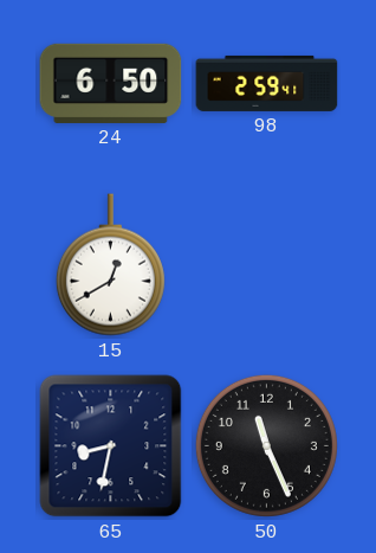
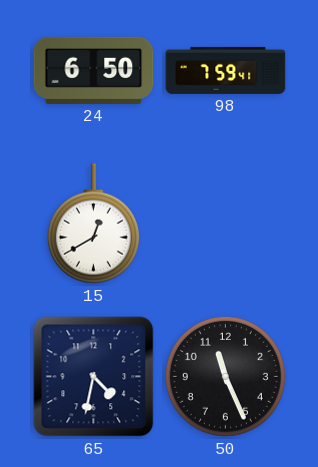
98: 2:59 -> 7:59
65: 8:32 -> 4:32
